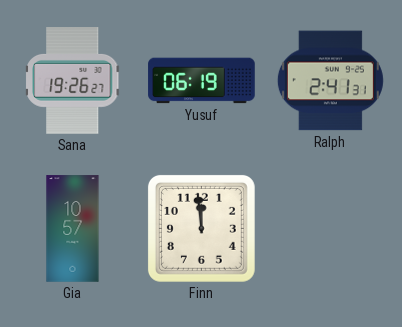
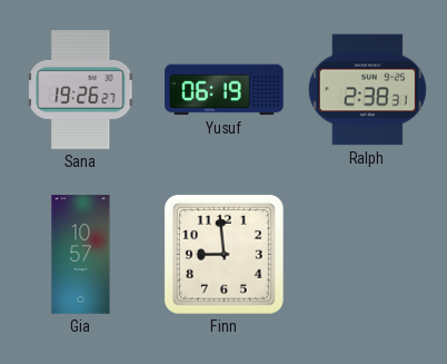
Ralph: 2:41 -> 2:38
Finn: 11:59 -> 8:59
